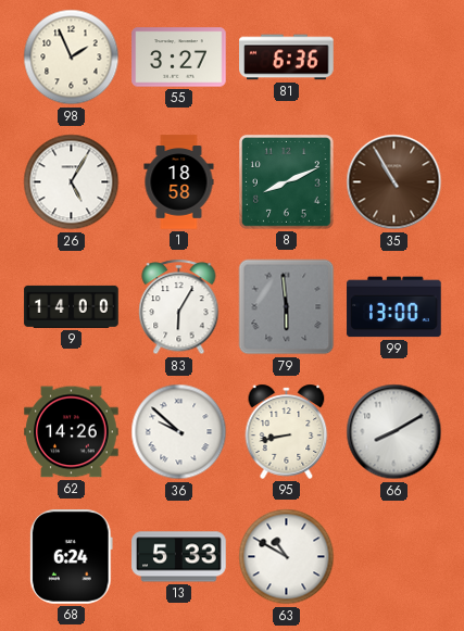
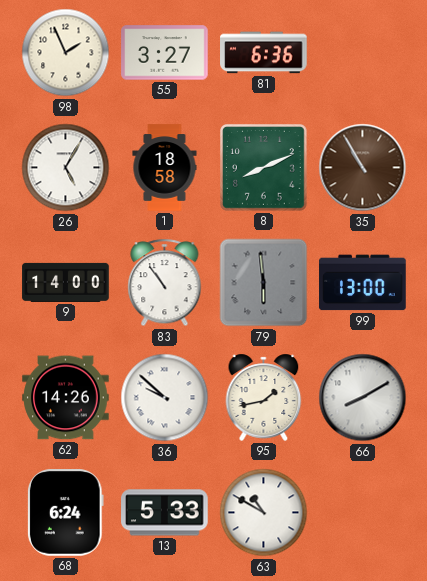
83: 6:05 -> 10:54
95: 8:43 -> 1:43
